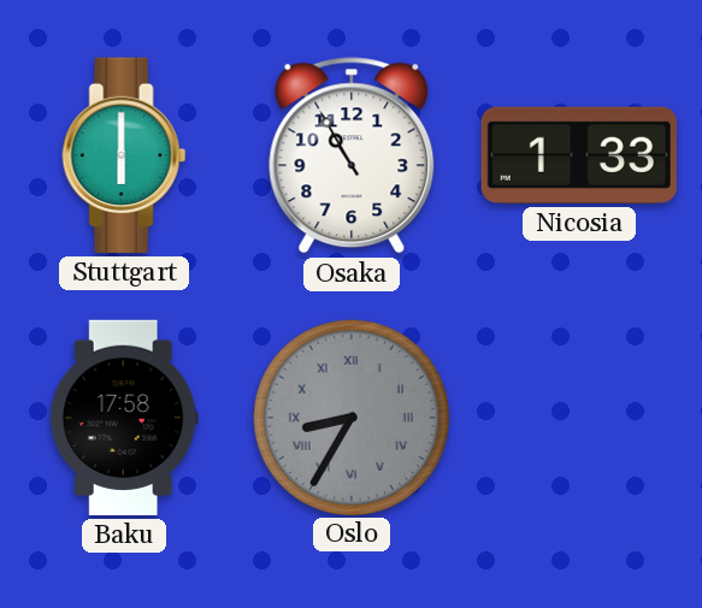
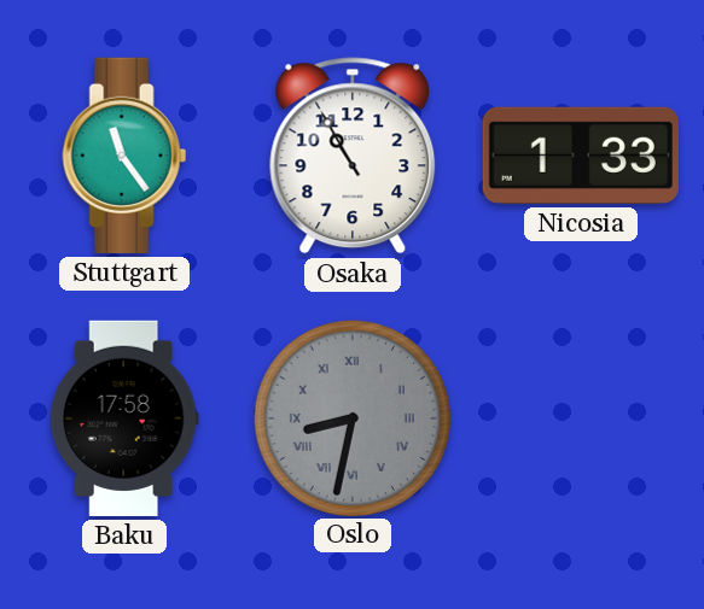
Stuttgart: 6:00 -> 11:24
Oslo: 8:35 -> 8:32
